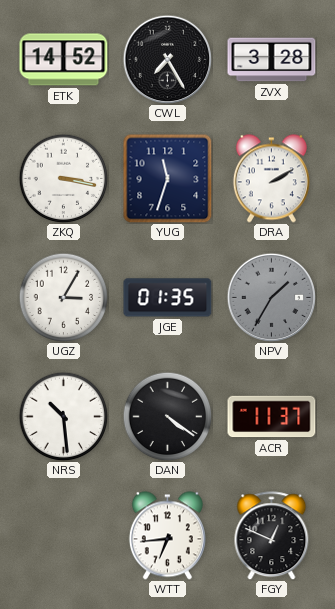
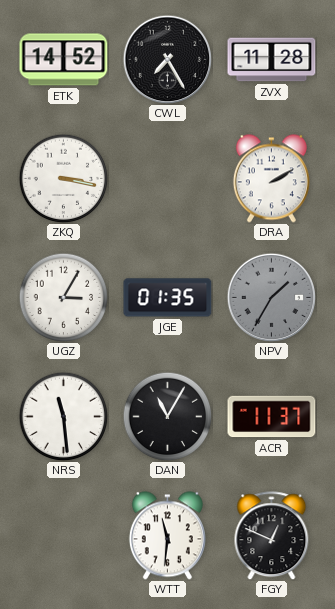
ZVX: 3:28 -> 11:28
YUG: 11:33 -> none
NRS: 10:29 -> 11:29
DAN: 4:21 -> 11:05
WTT: 6:44 -> 11:31
